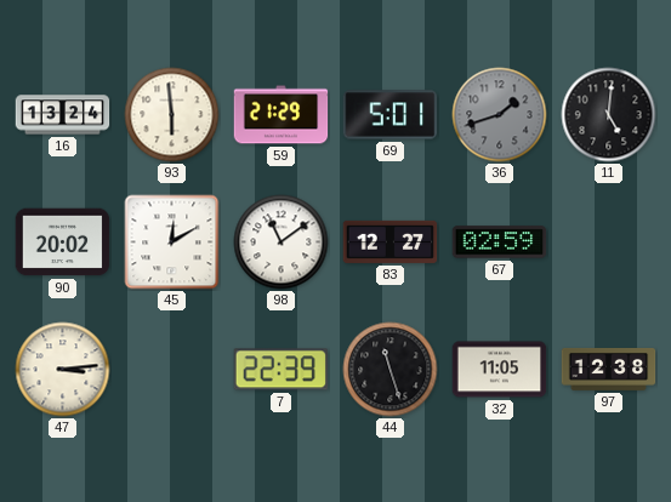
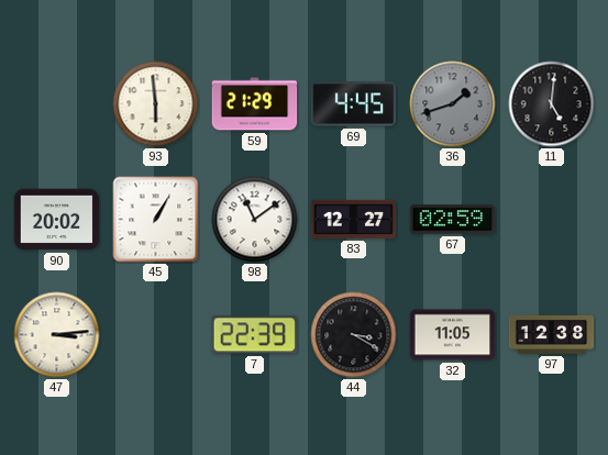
16: 13:24 -> none
69: 5:01 -> 4:45
45: 12:10 -> 1:05
44: 11:27 -> 3:20
